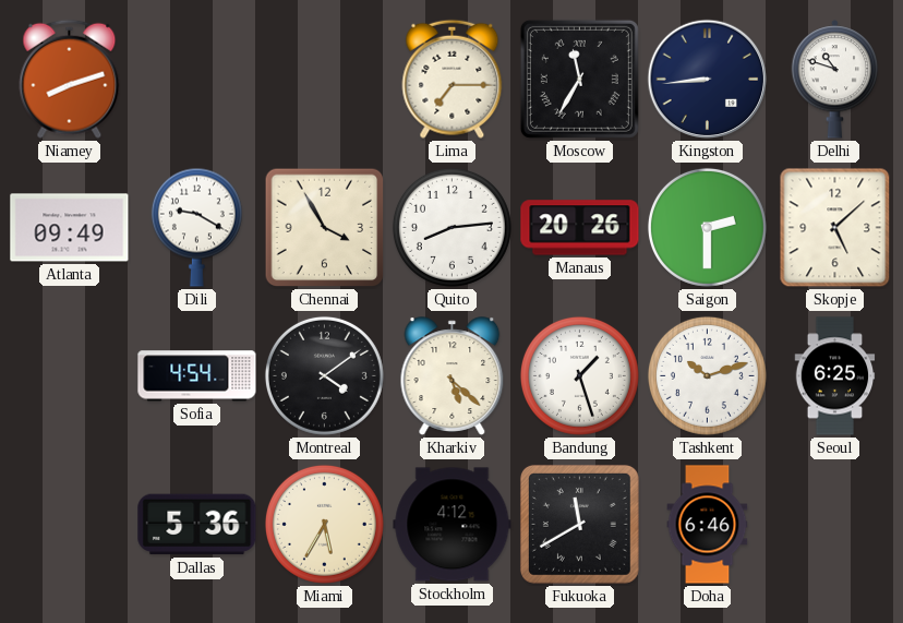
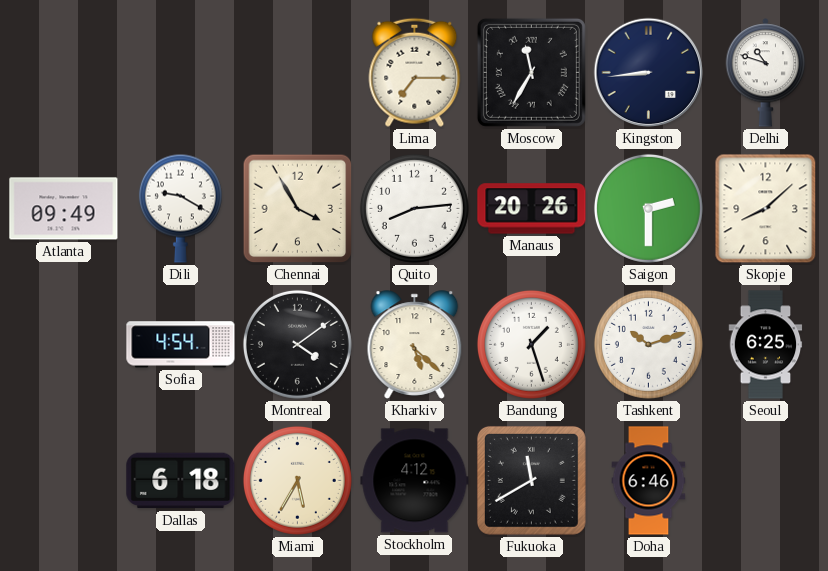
Niamey: 8:12 -> none
Skopje: 5:08 -> 8:08
Dallas: 5:36 -> 6:18
